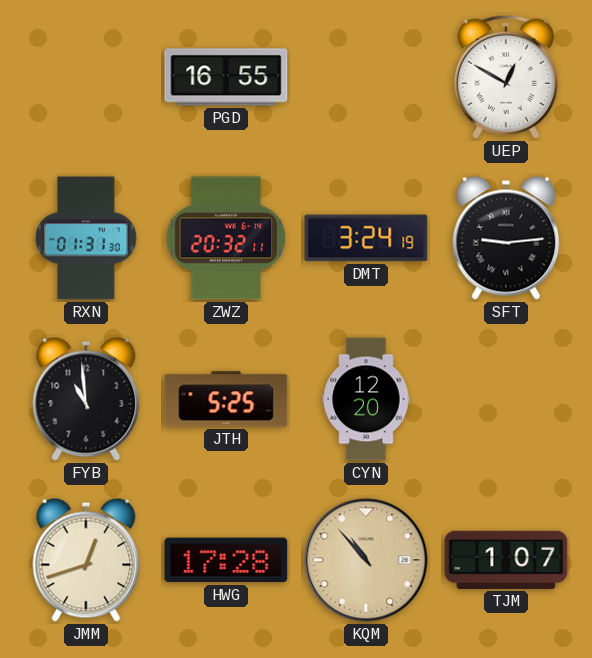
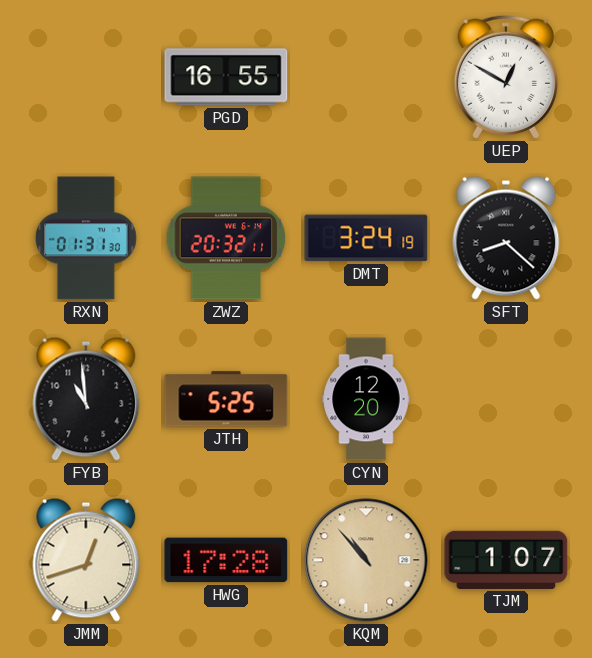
SFT: 9:14 -> 8:22
